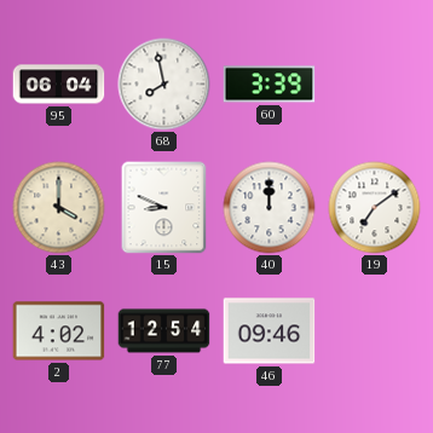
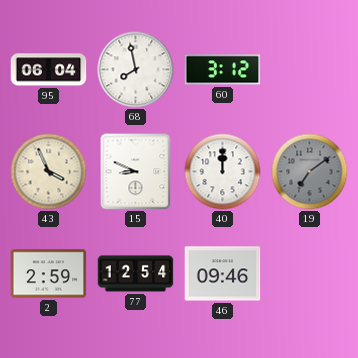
60: 3:39 -> 3:12
43: 4:00 -> 3:56
19 dial: white -> grey
2: 4:02 -> 2:59
